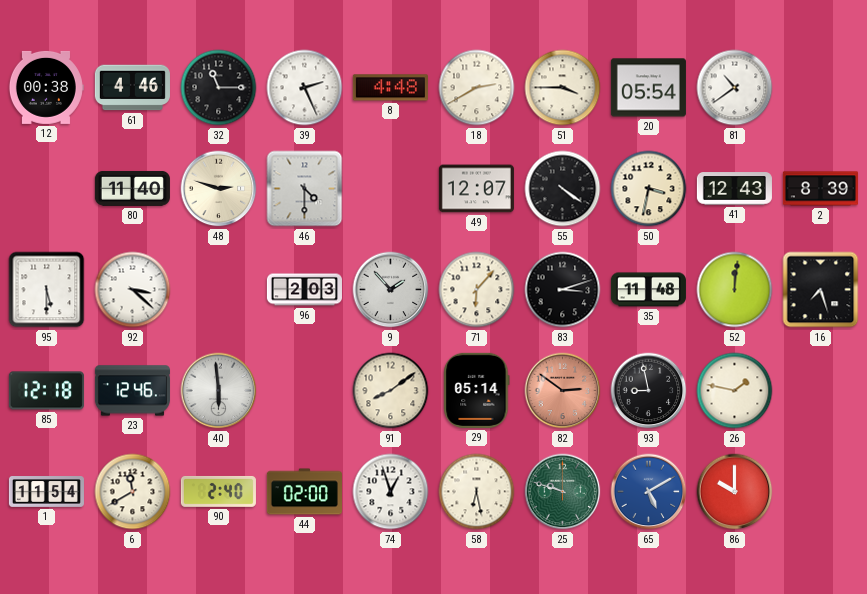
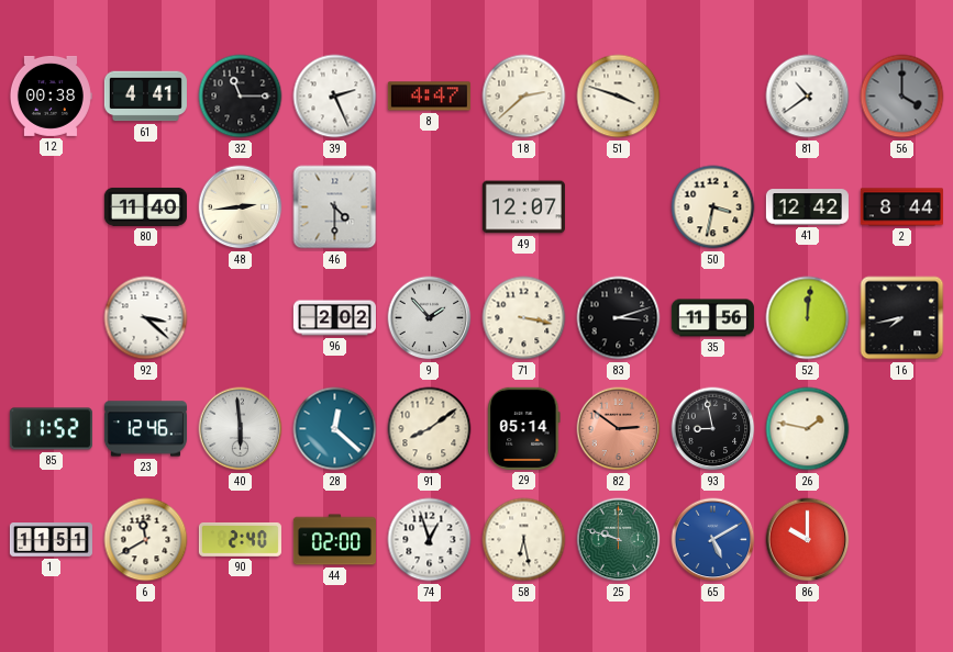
61: 4:46 -> 4:41
8: 4:48 -> 4:47
18: 2:40 -> 2:38
51: 3:45 -> 3:48
20: 05:54 -> none
56: none -> 4:00
48: 2:48 -> 2:44
55: 4:21 -> none
41: 12:43 -> 12:42
2: 8:39 -> 8:44
95: 5:30 -> none
96: 2:03 -> 2:02
71: 6:07 -> 3:17
35: 11:48 -> 11:56
16: 7:27 -> 7:43
85: 12:18 -> 11:52
28: none -> 12:22
1: 11:54 -> 11:51
